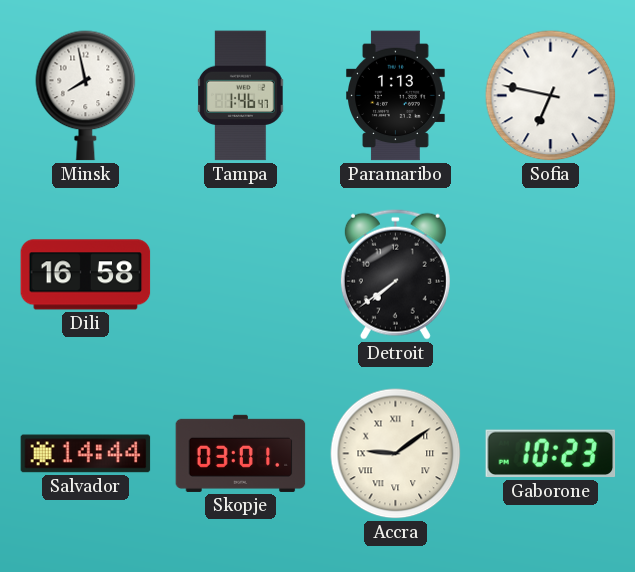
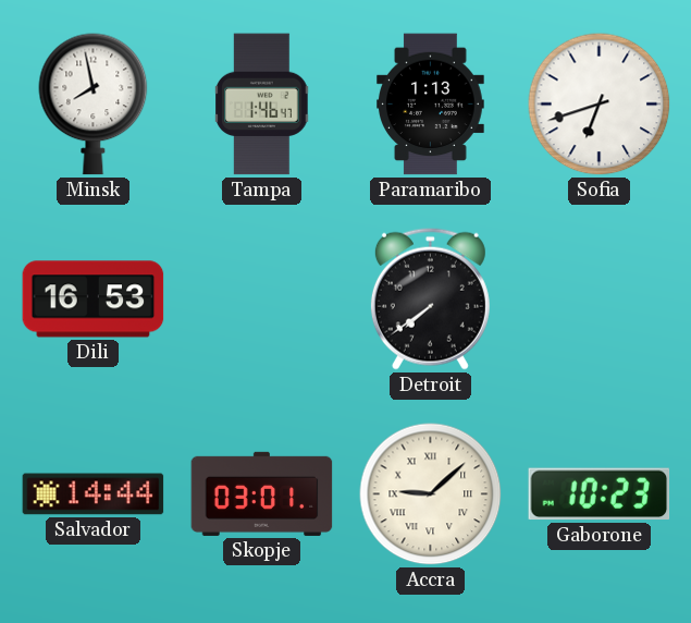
Sofia: 6:47 -> 6:42
Dili: 16:58 -> 16:53
Accra: 9:09 -> 9:08
